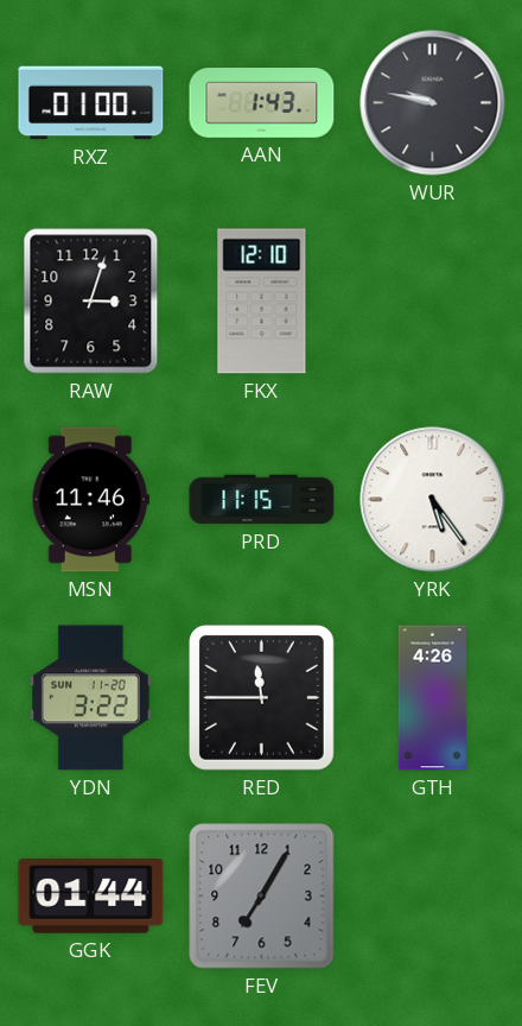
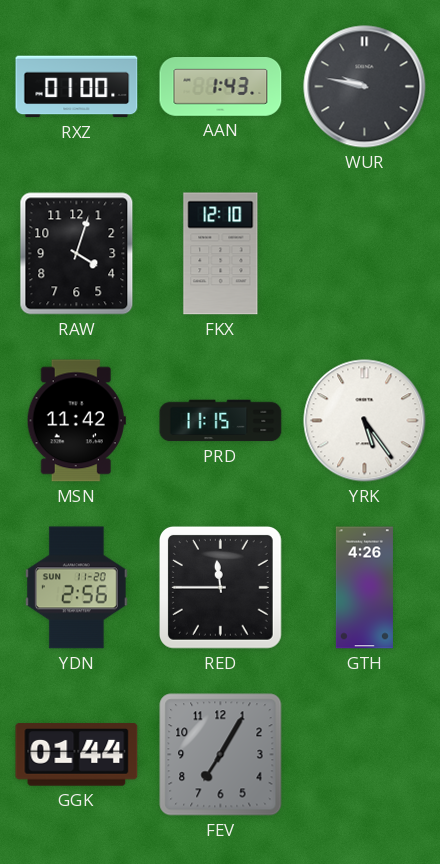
RAW: 3:03 -> 4:03
MSN: 11:46 -> 11:42
YDN: 3:22 -> 2:56
